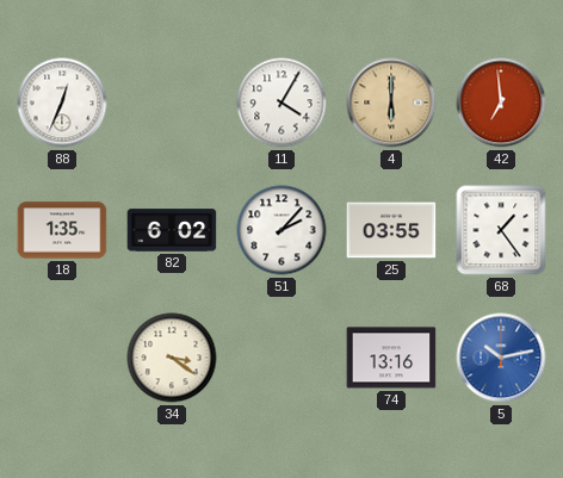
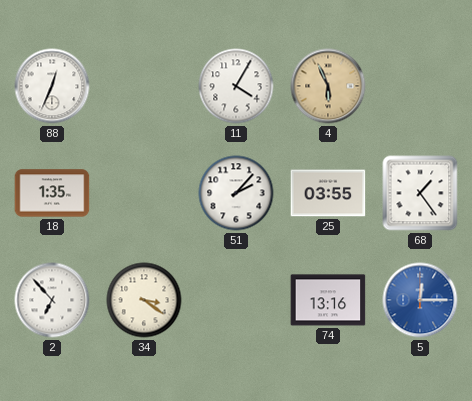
4: 6:00 -> 5:56
42: 6:59 -> none
82: 6:02 -> none
2: none -> 6:53
5: 10:13 -> 12:15
